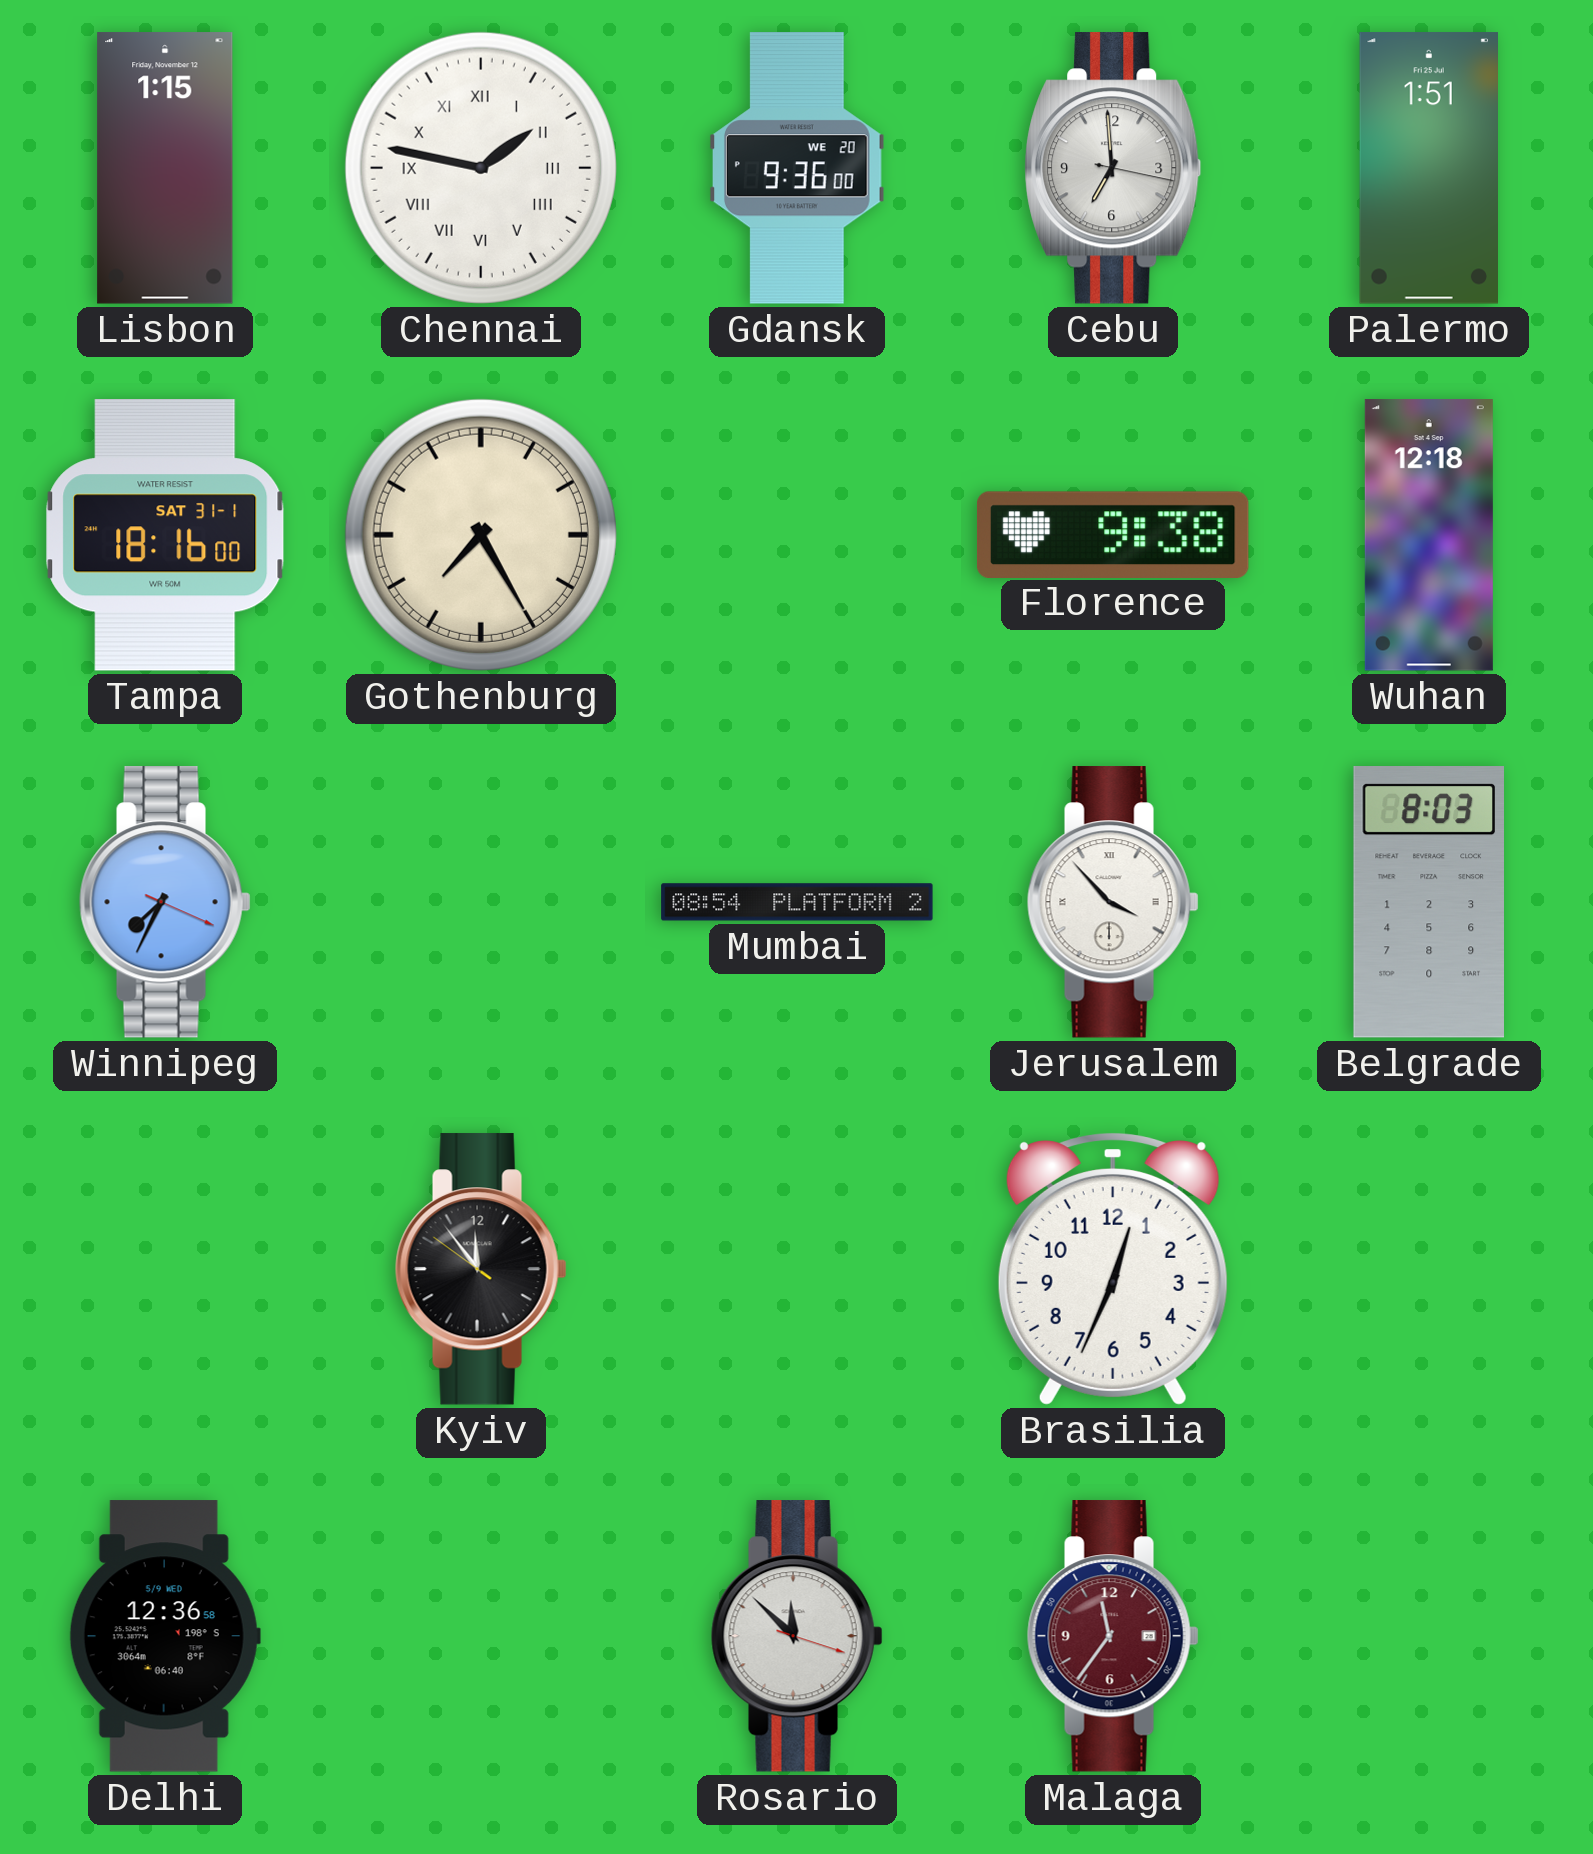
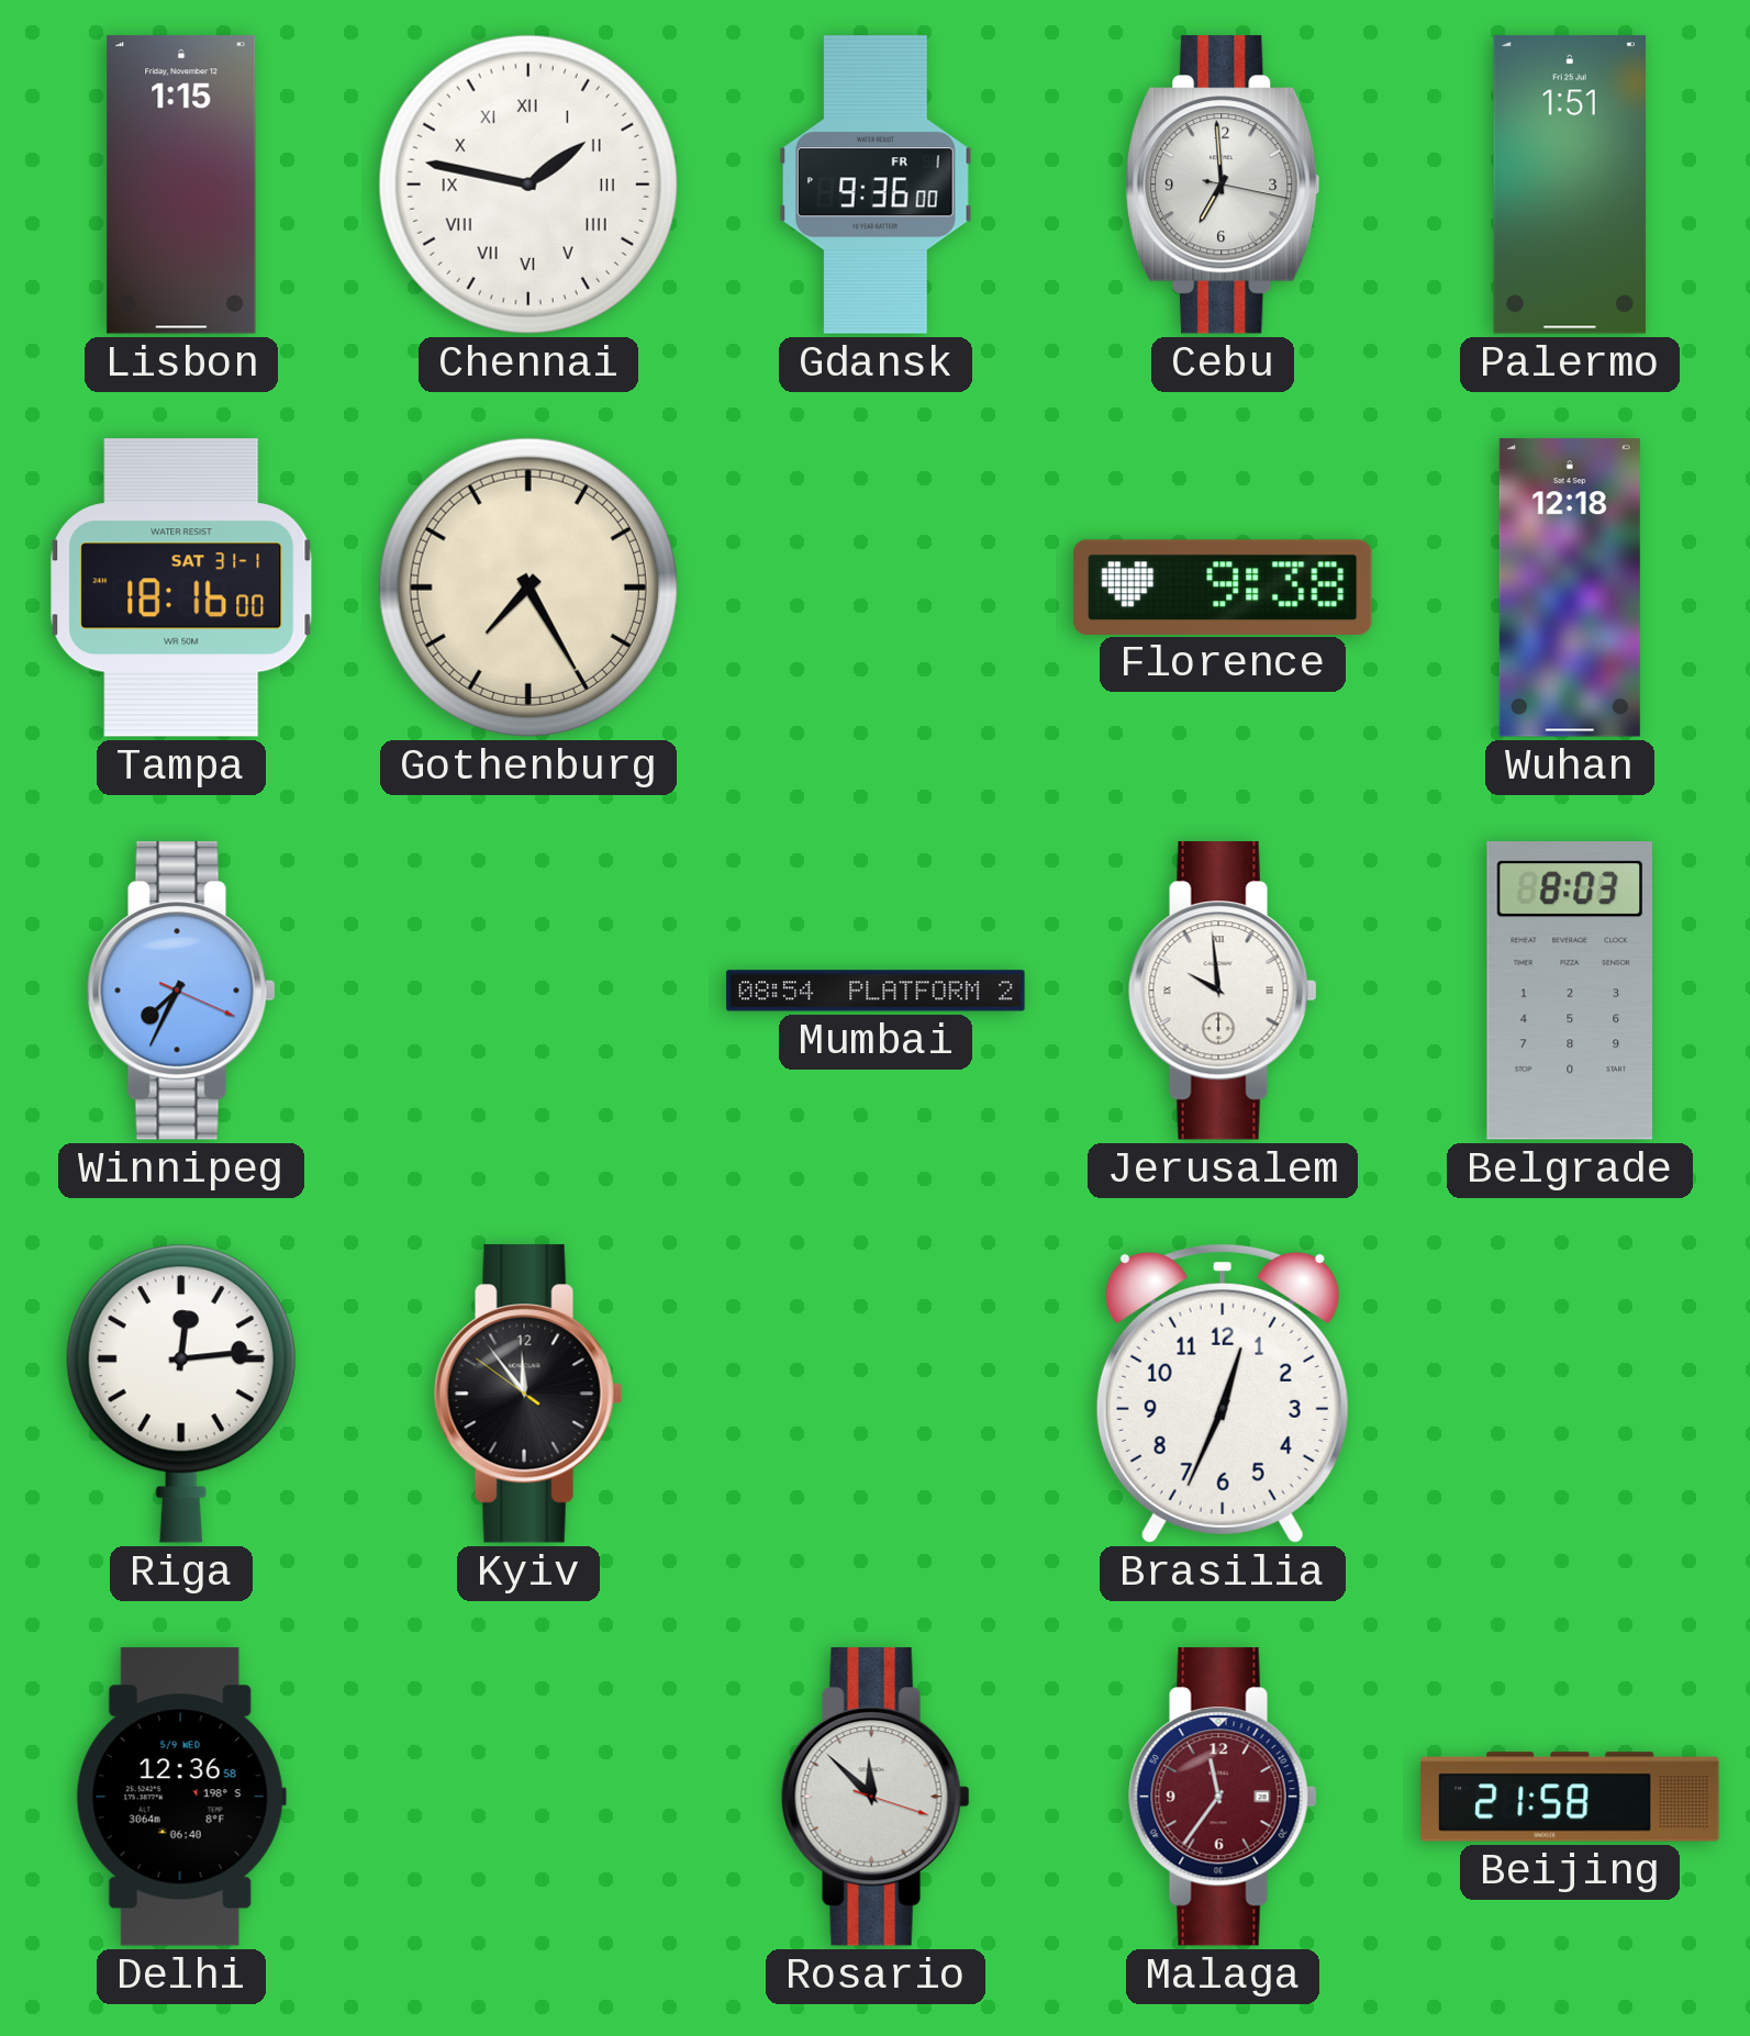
Gdansk date: WE 20 -> FR 1
Jerusalem: 3:53 -> 9:59
Riga: none -> 12:14
Beijing: none -> 21:58
